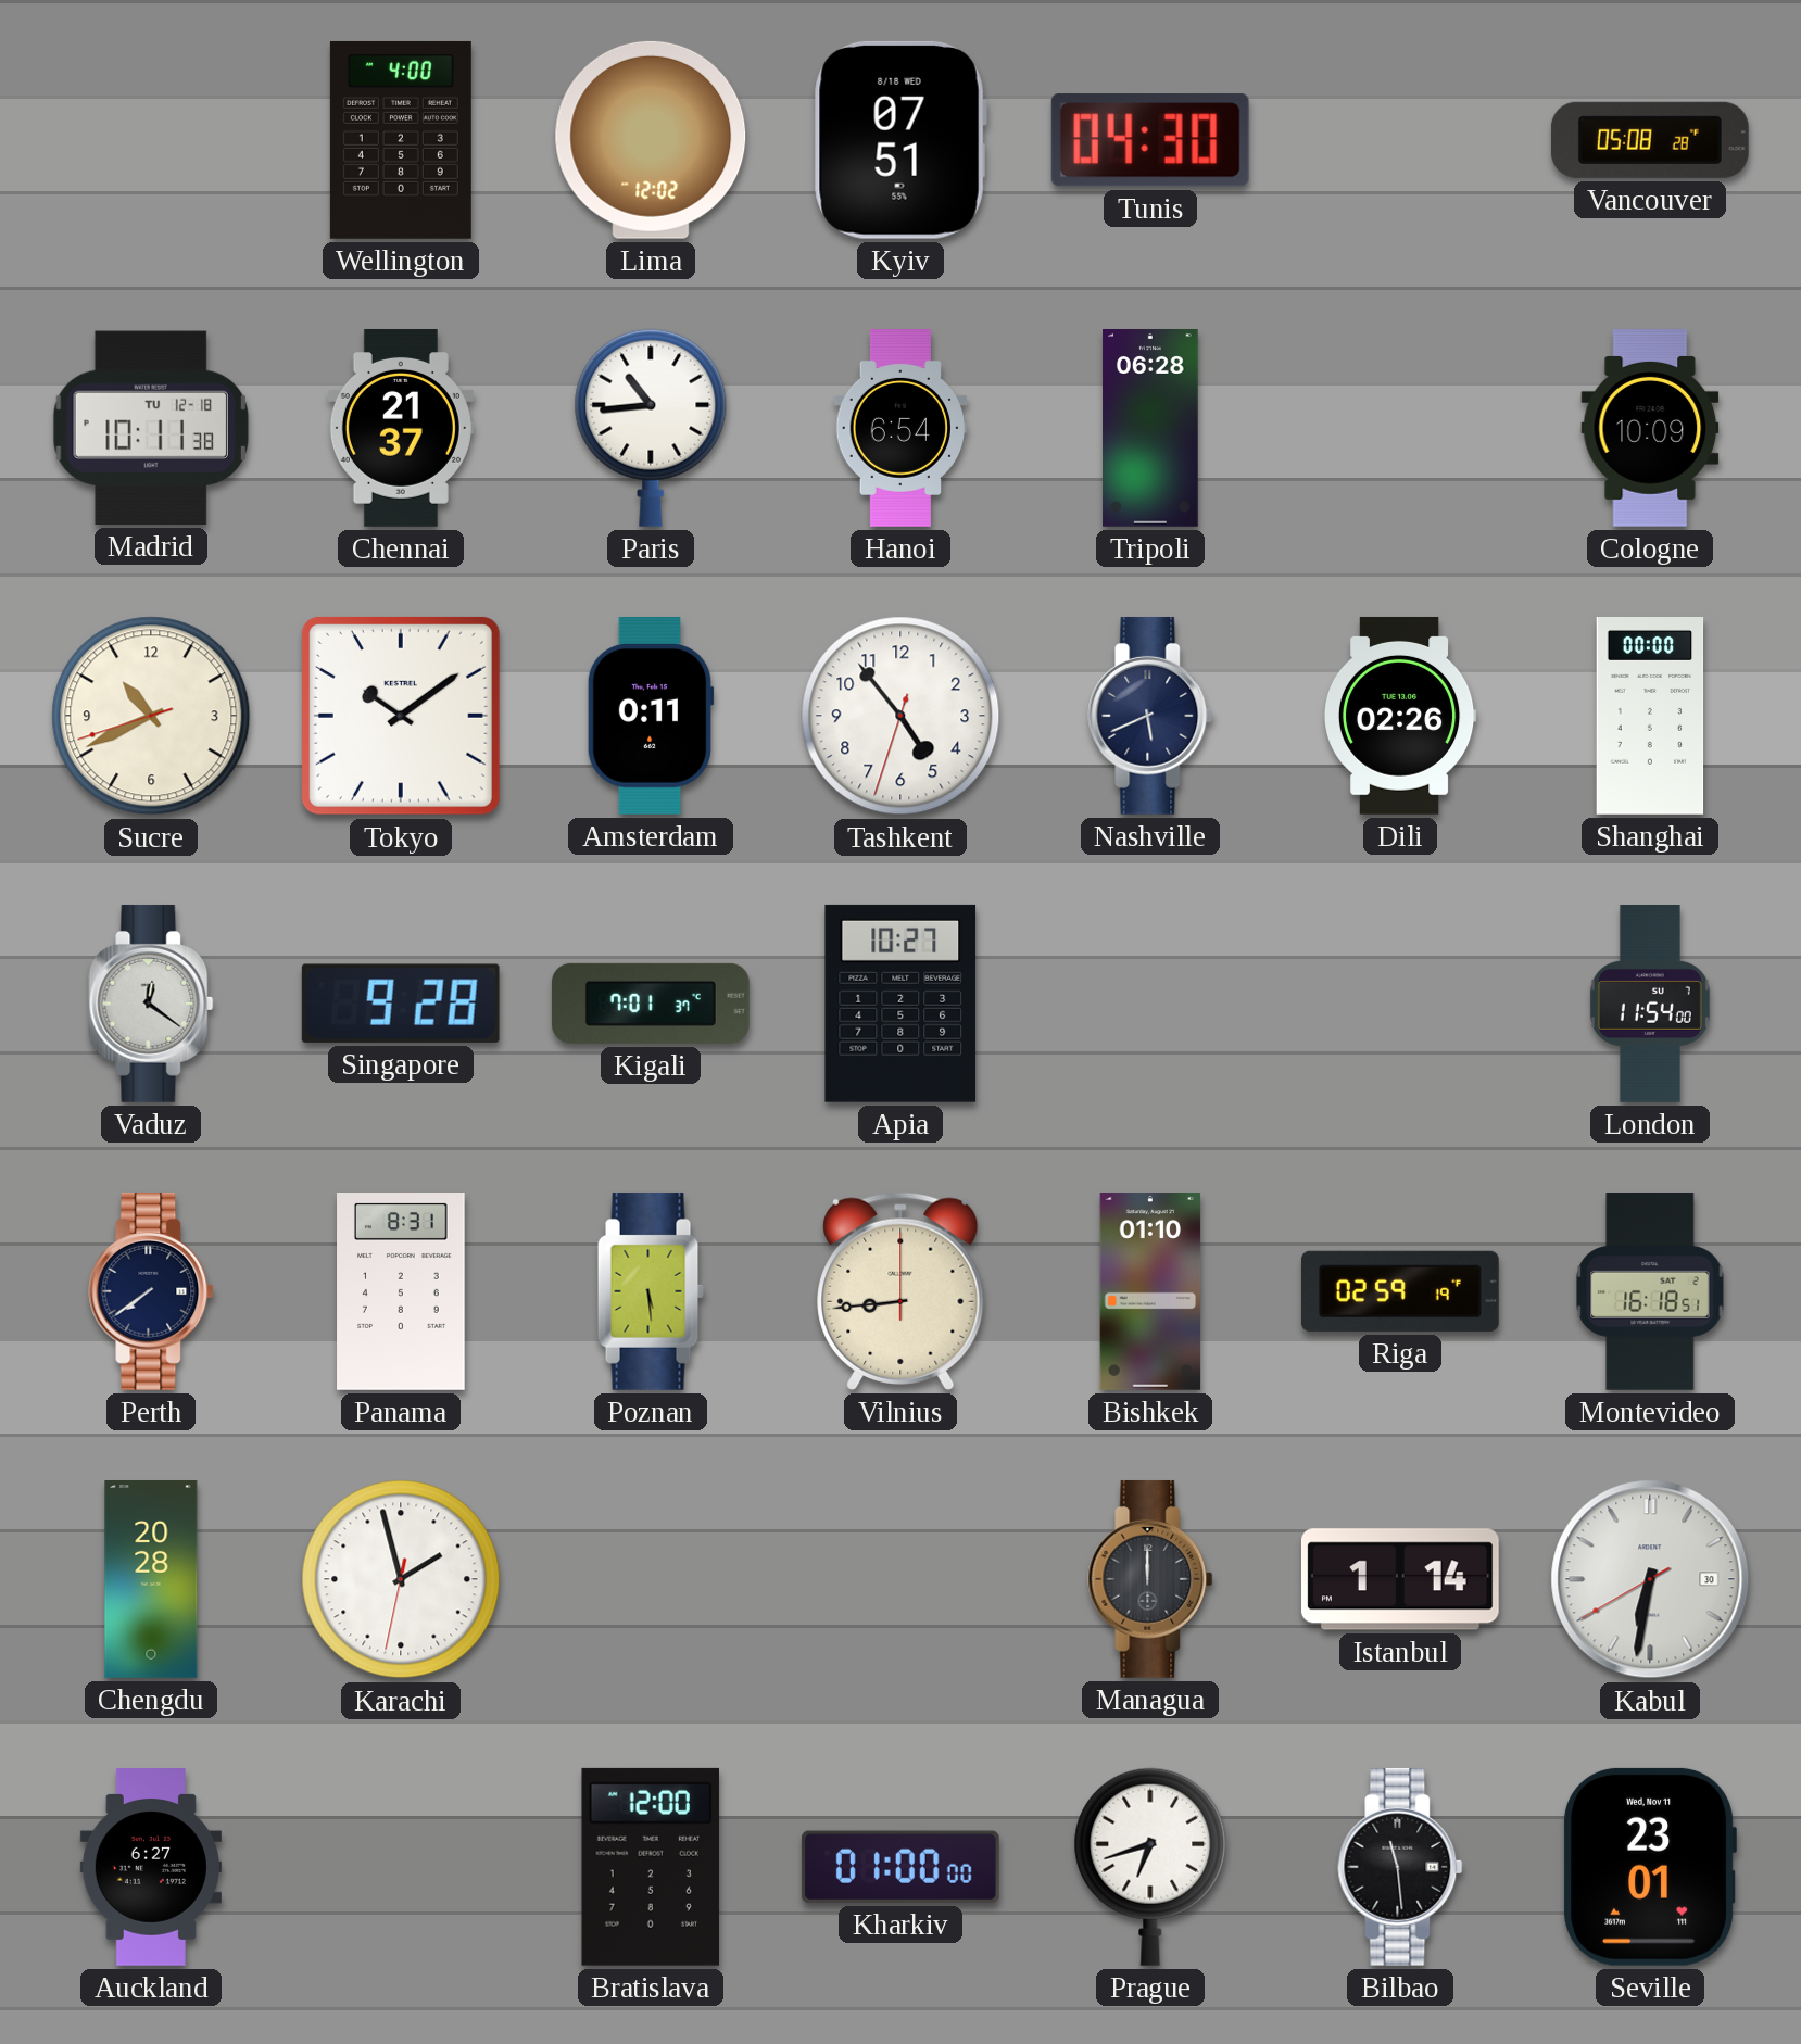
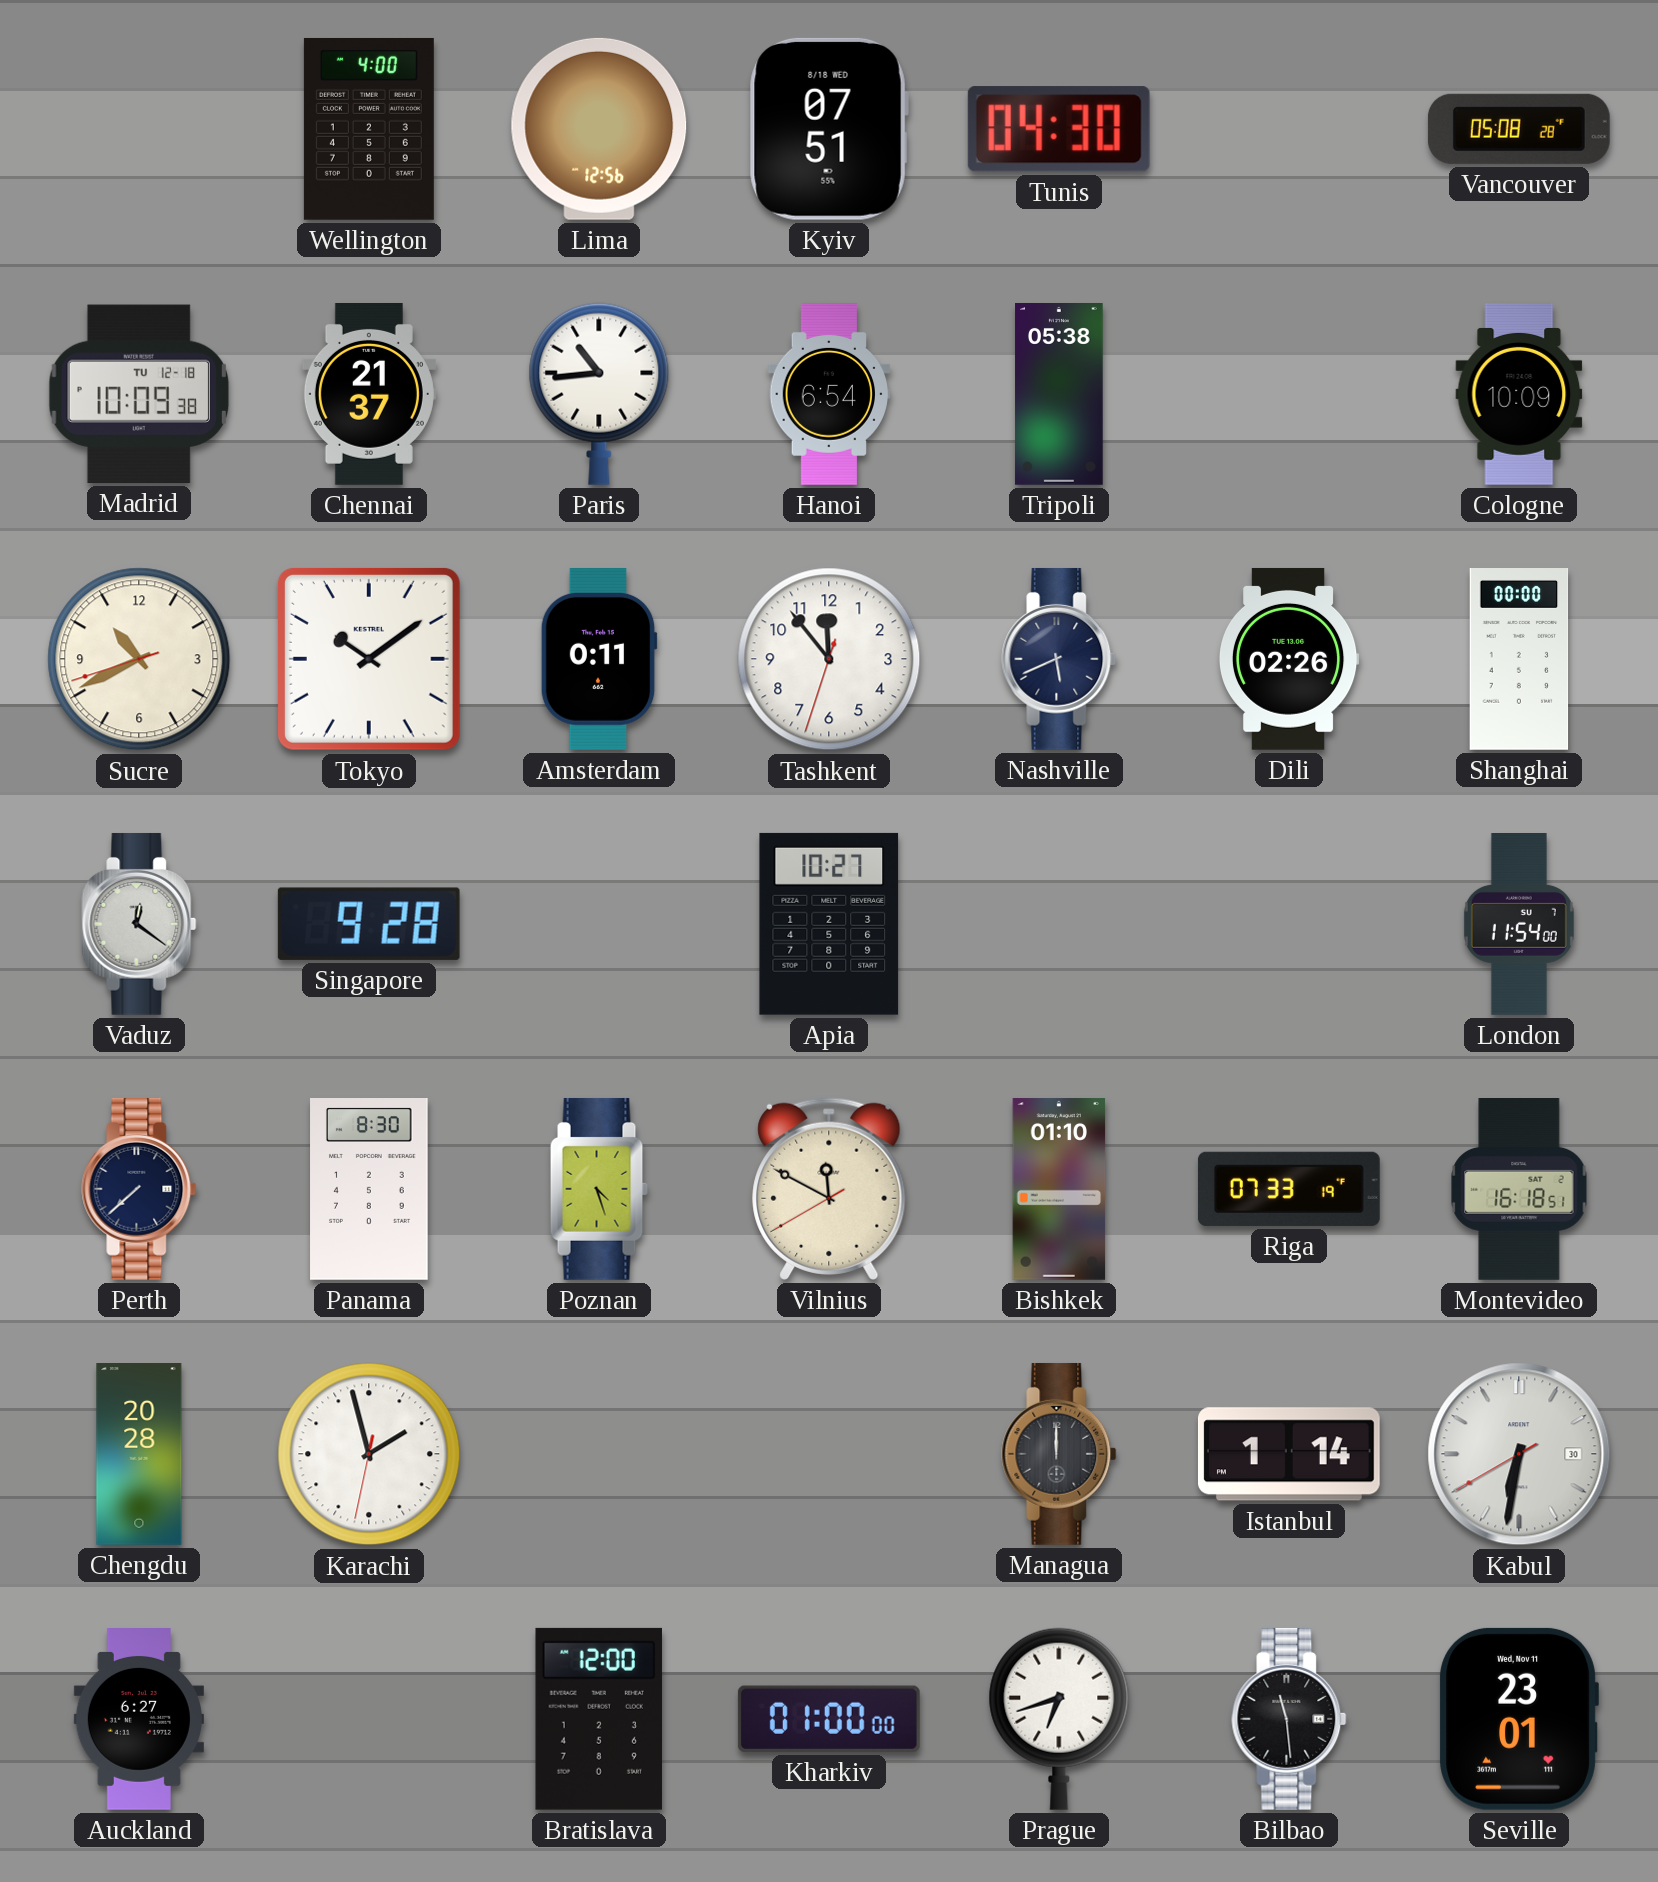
Lima: 12:02 -> 12:56
Madrid: 10:11 -> 10:09
Tripoli: 06:28 -> 05:38
Tashkent: 4:53 -> 11:53
Kigali: 7:01 -> none
Perth: 7:39 -> 7:38
Panama: 8:31 -> 8:30
Poznan: 5:29 -> 4:27
Vilnius: 8:44 -> 11:49
Riga: 02:59 -> 07:33
